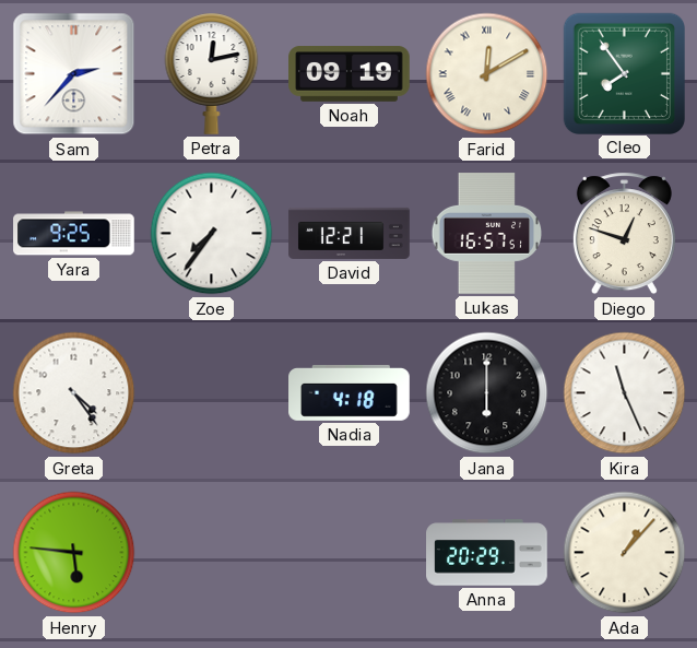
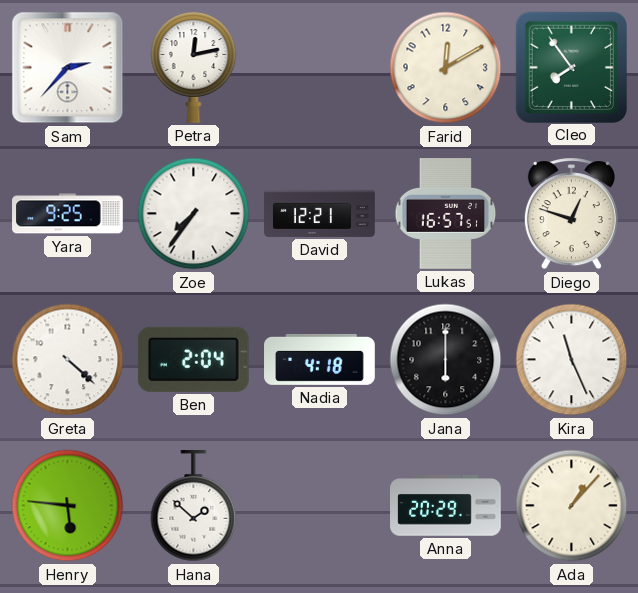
Noah: 09:19 -> none
Farid numerals: Roman -> Arabic
Greta: 4:24 -> 4:22
Ben: none -> 2:04
Hana: none -> 1:52
